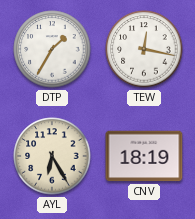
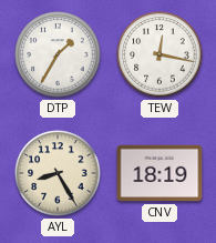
AYL: 6:25 -> 8:25
